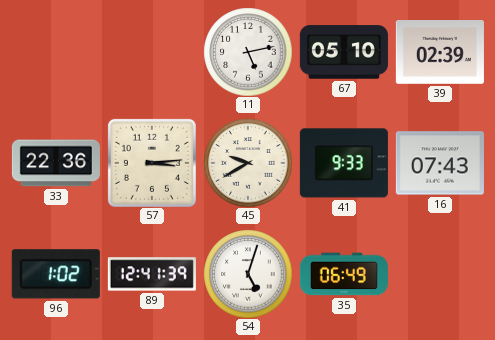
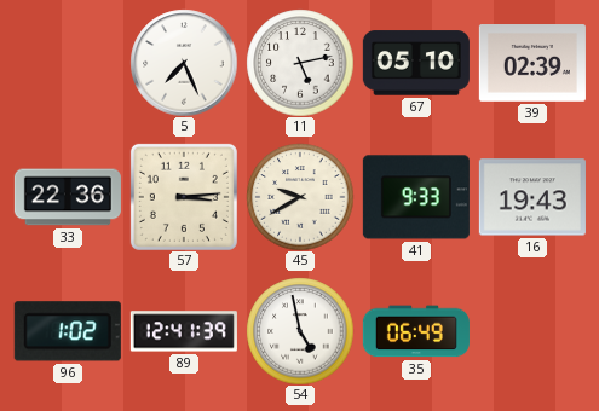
5: none -> 7:26
16: 07:43 -> 19:43
54: 5:03 -> 4:58
